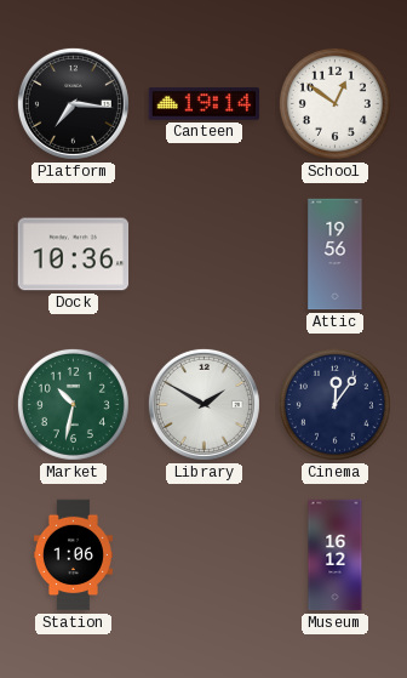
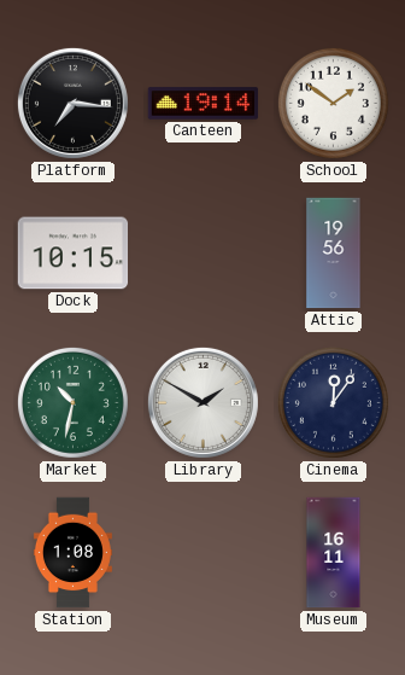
School: 12:51 -> 1:51
Dock: 10:36 -> 10:15
Station: 1:06 -> 1:08
Museum: 16:12 -> 16:11
